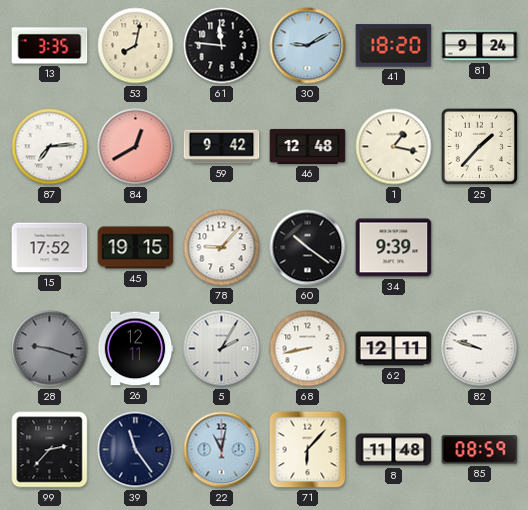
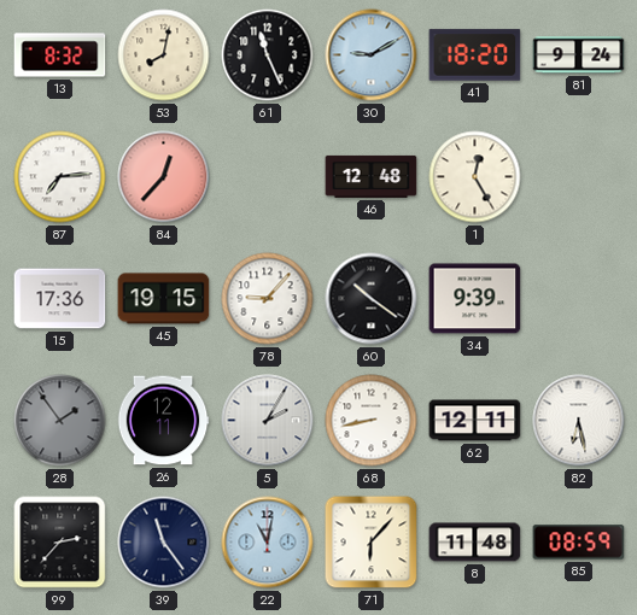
13: 3:35 -> 8:32
61: 11:46 -> 11:26
84: 12:40 -> 12:37
59: 9:42 -> none
1: 1:17 -> 12:25
25: 1:37 -> none
15: 17:52 -> 17:36
28: 9:18 -> 1:54
82: 9:48 -> 6:28
